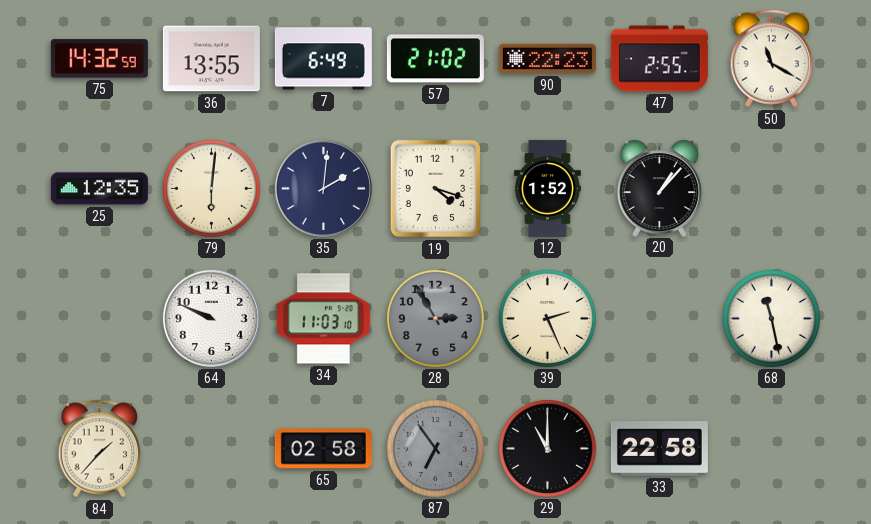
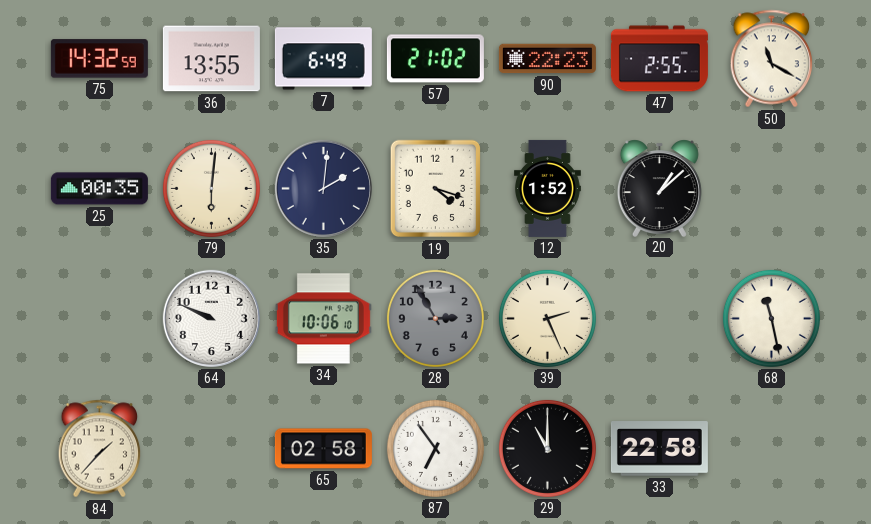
25: 12:35 -> 00:35
20: 1:07 -> 1:08
34: 11:03 -> 10:06
87 dial: grey -> white
